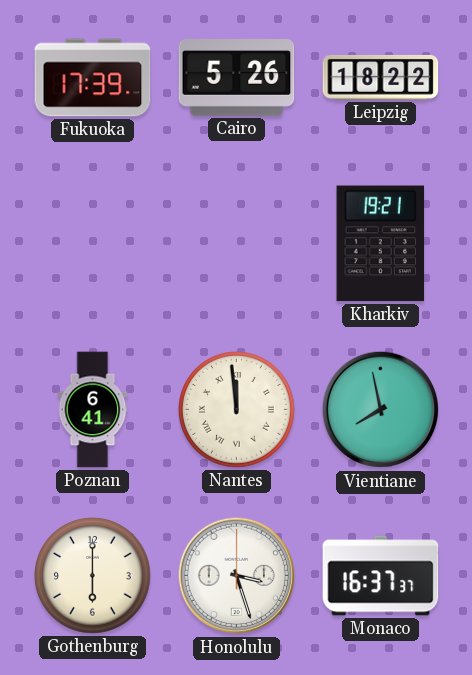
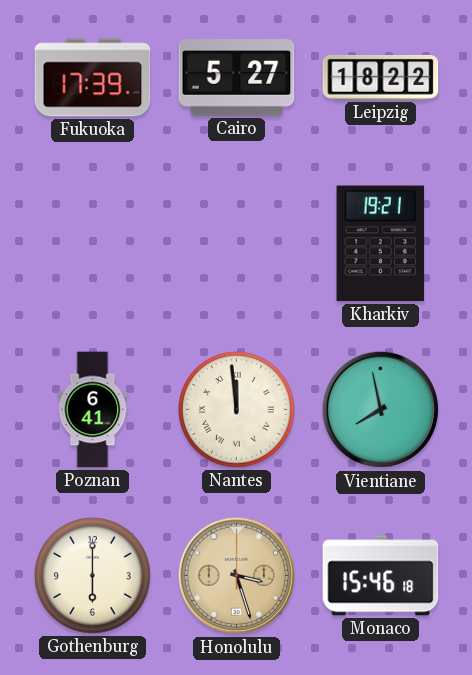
Cairo: 5:26 -> 5:27
Honolulu dial: white -> champagne
Monaco: 16:37 -> 15:46
